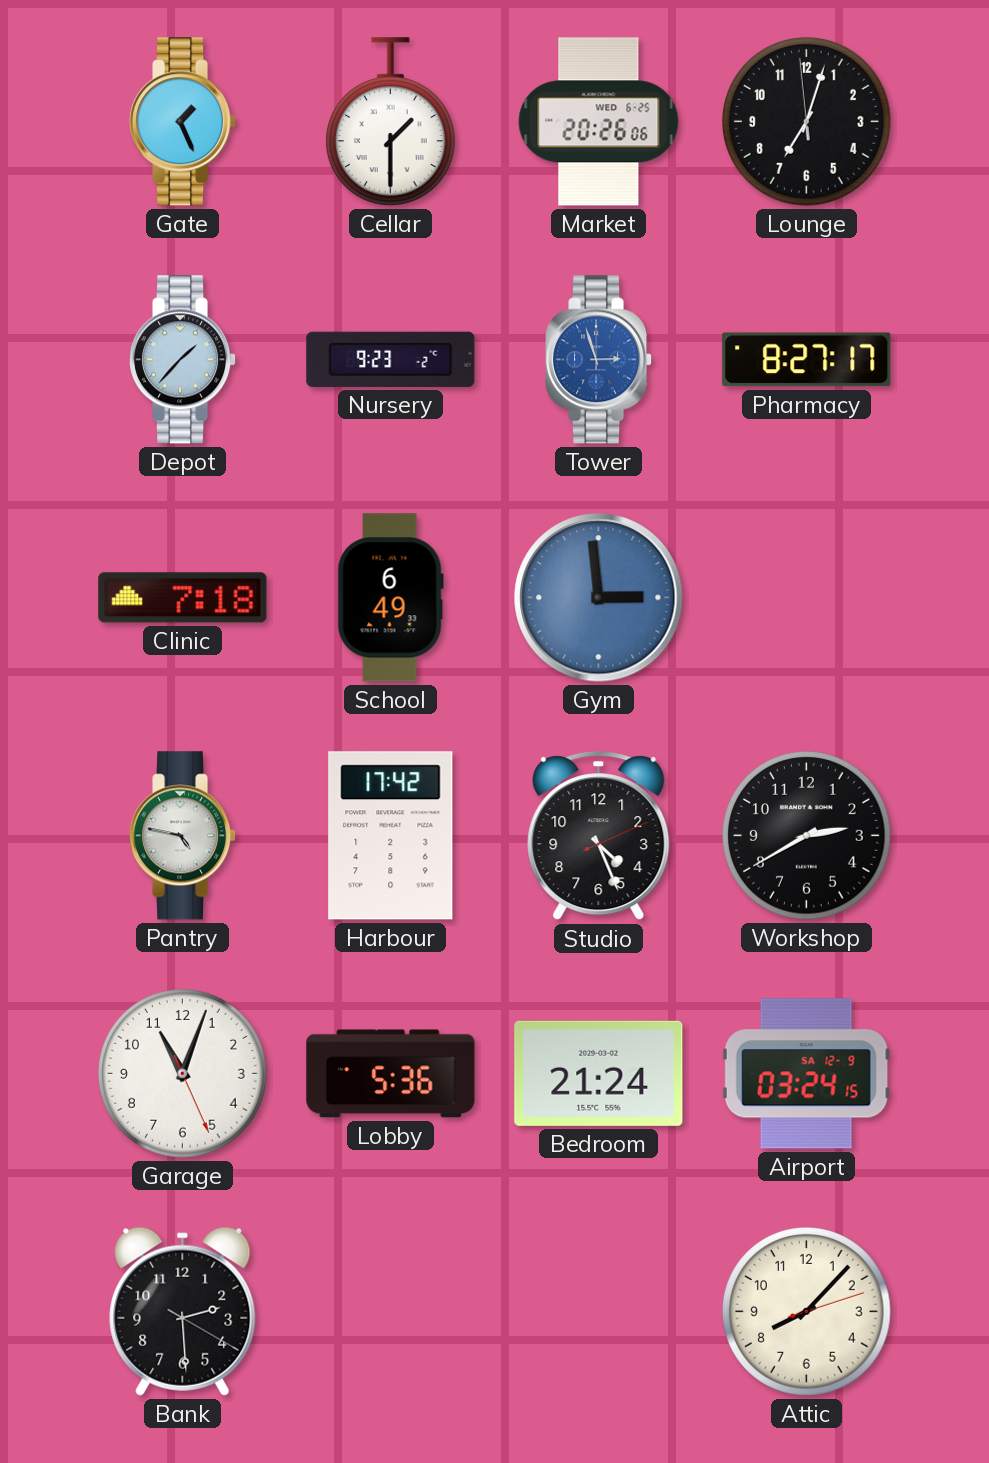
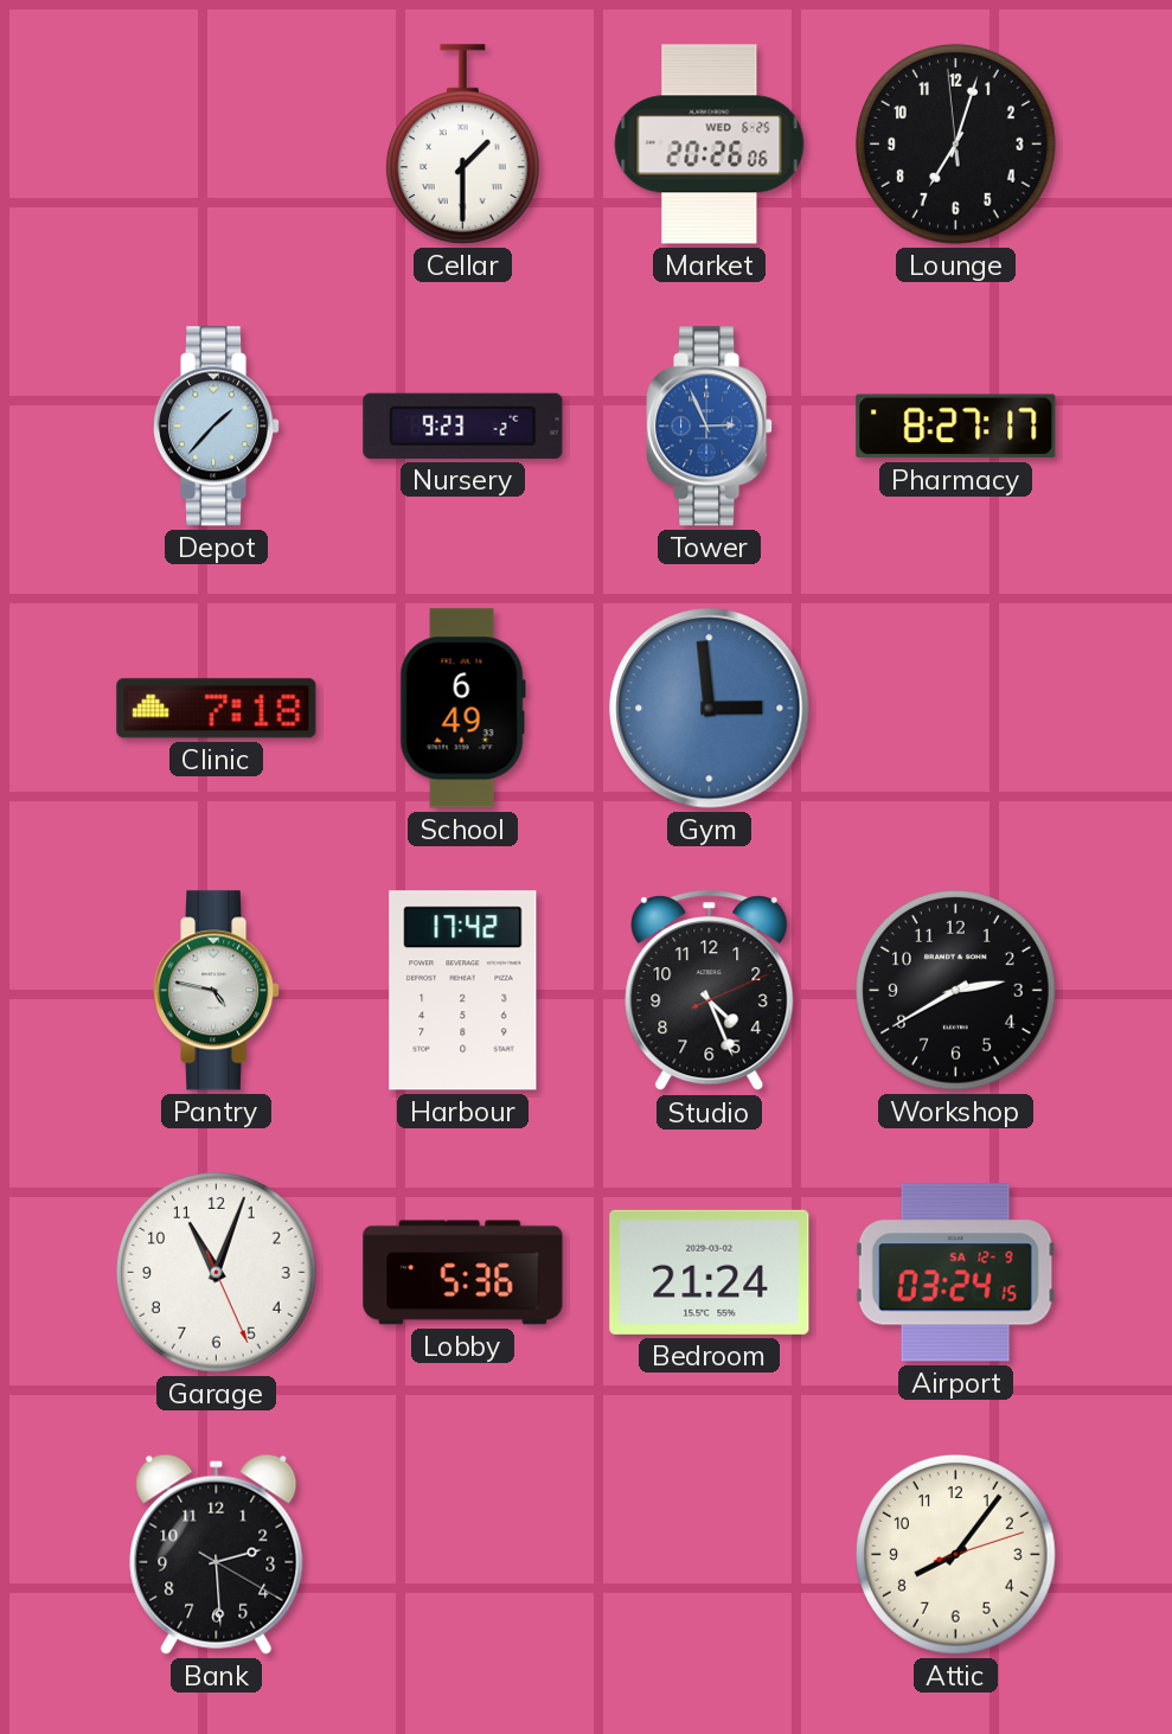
Gate: 1:26 -> none
Tower: 2:57 -> 2:56
Attic: 8:07 -> 8:06
